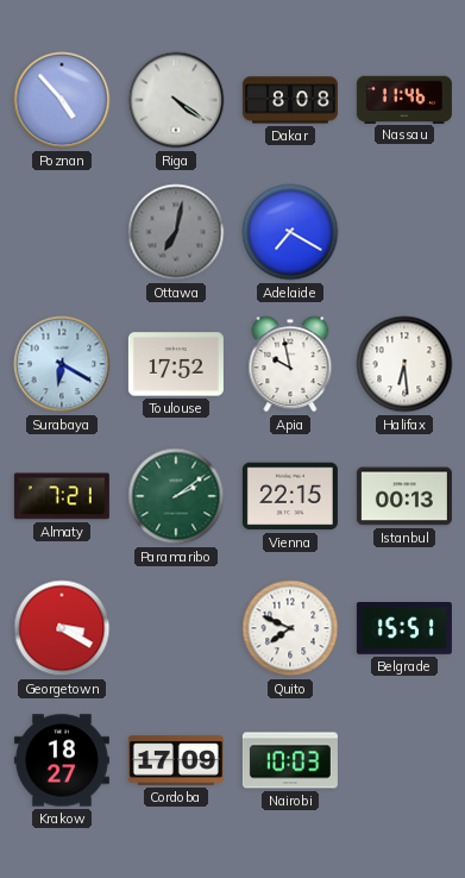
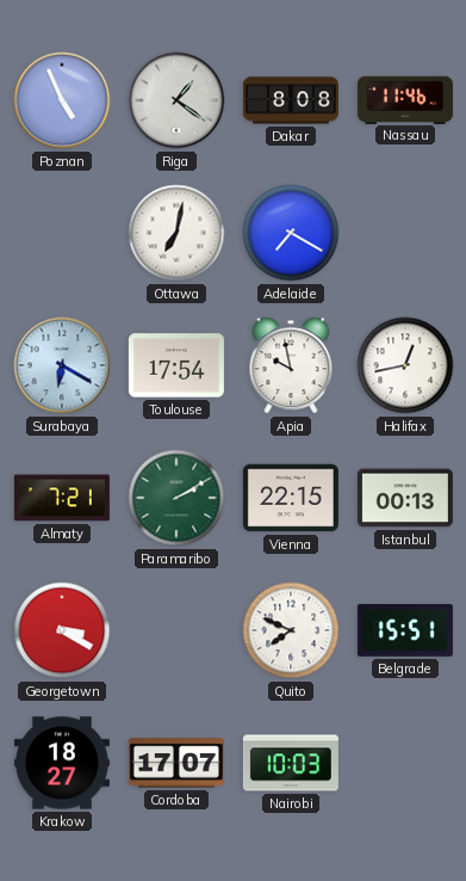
Poznan: 4:53 -> 4:56
Riga: 4:21 -> 1:21
Ottawa dial: grey -> white
Toulouse: 17:52 -> 17:54
Halifax: 6:29 -> 12:43
Paramaribo: 2:09 -> 2:10
Cordoba: 17:09 -> 17:07
